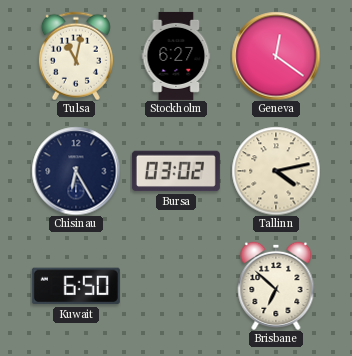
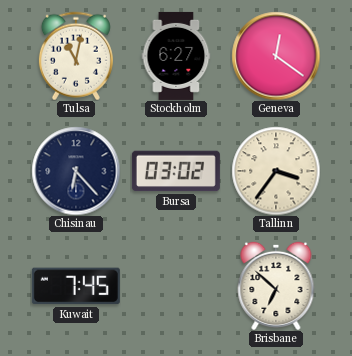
Chisinau: 6:25 -> 6:23
Tallinn: 4:13 -> 3:36
Kuwait: 6:50 -> 7:45
